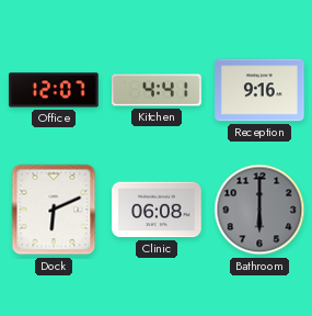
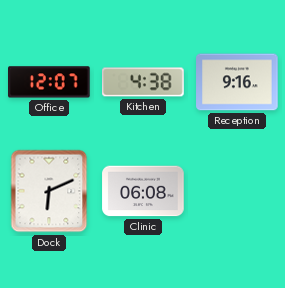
Kitchen: 4:41 -> 4:38
Bathroom: 6:00 -> none
